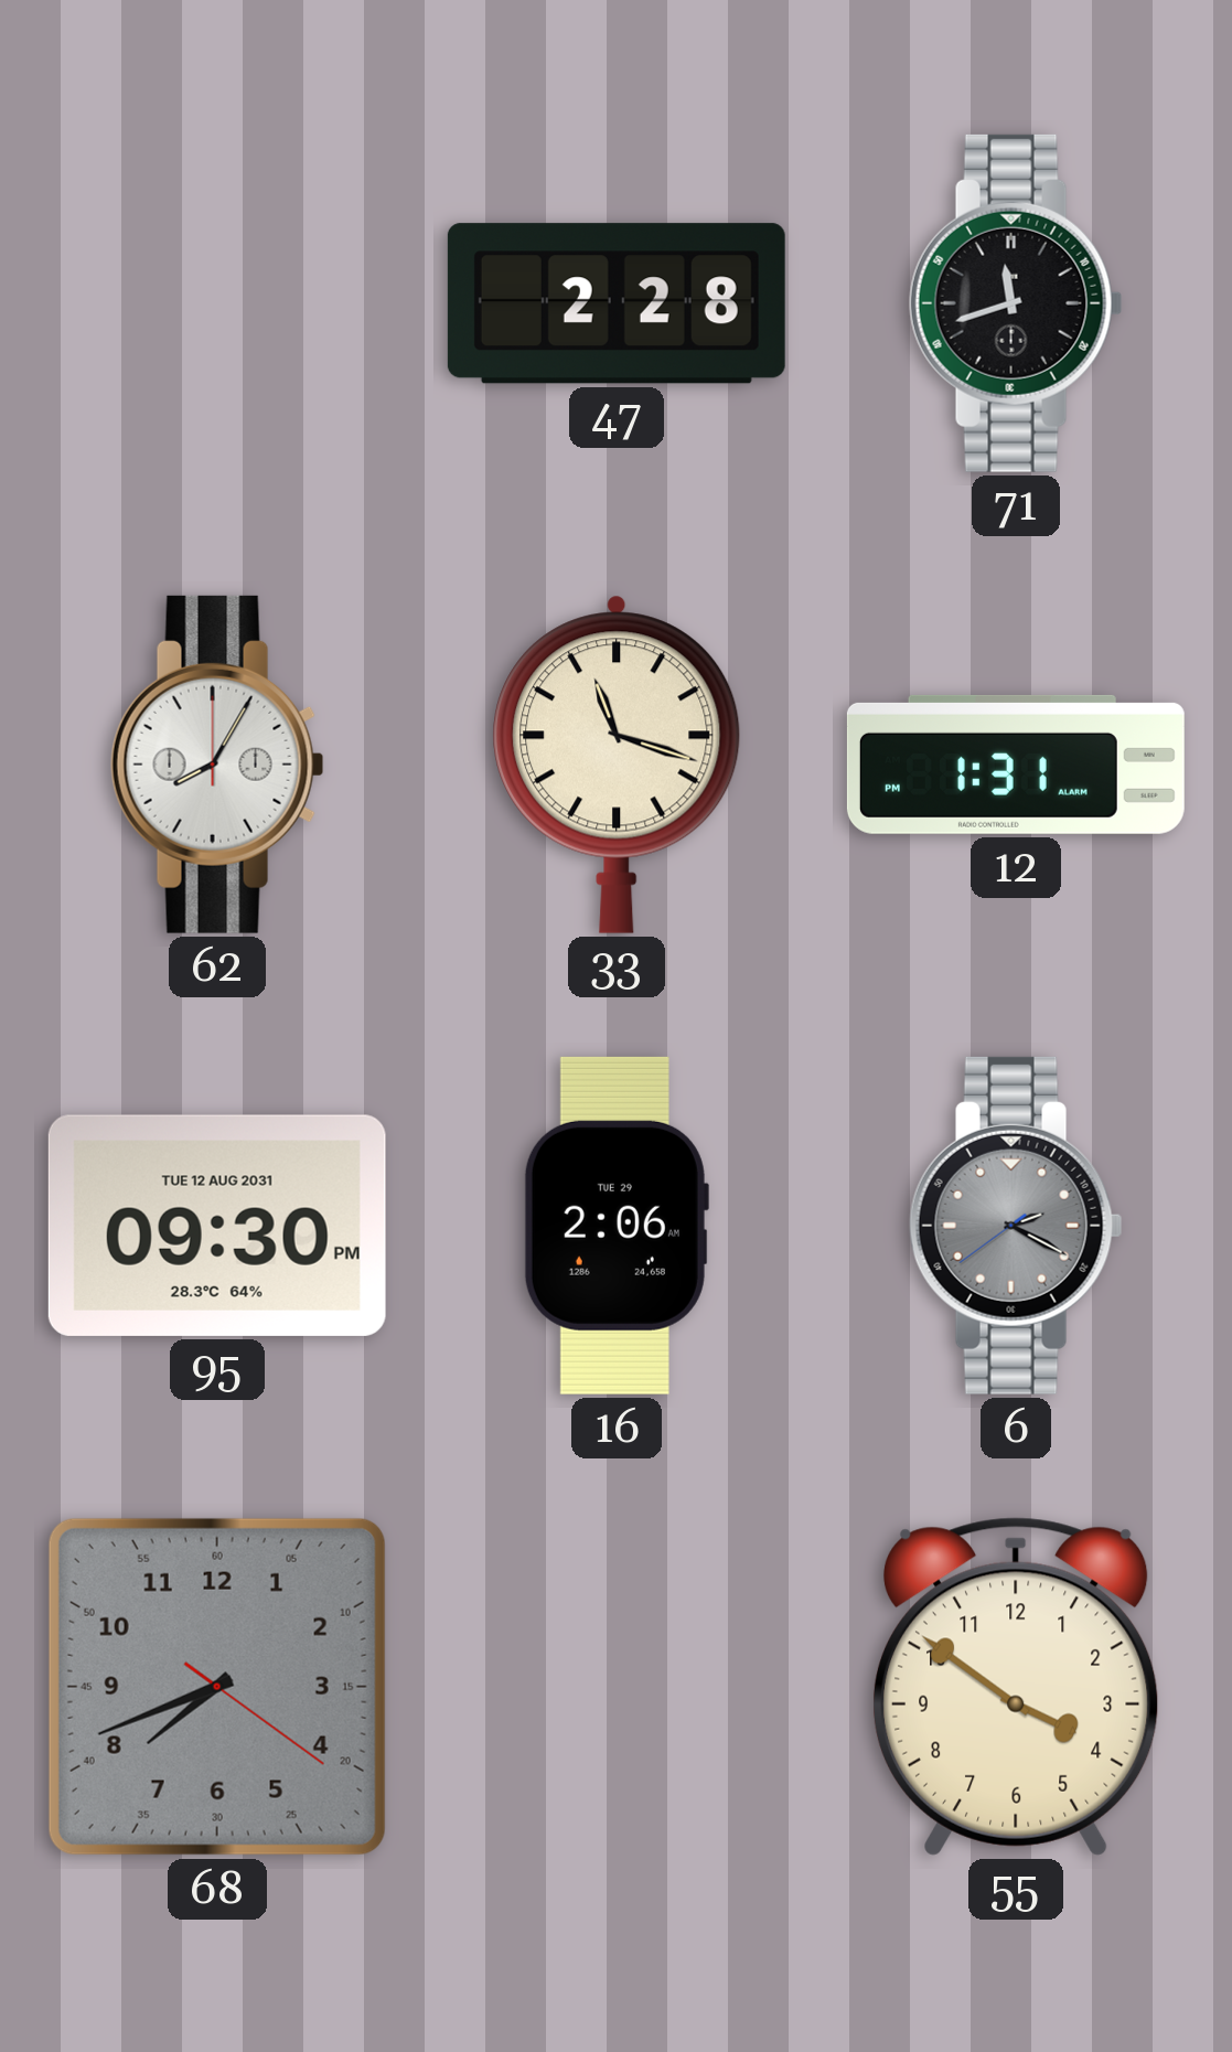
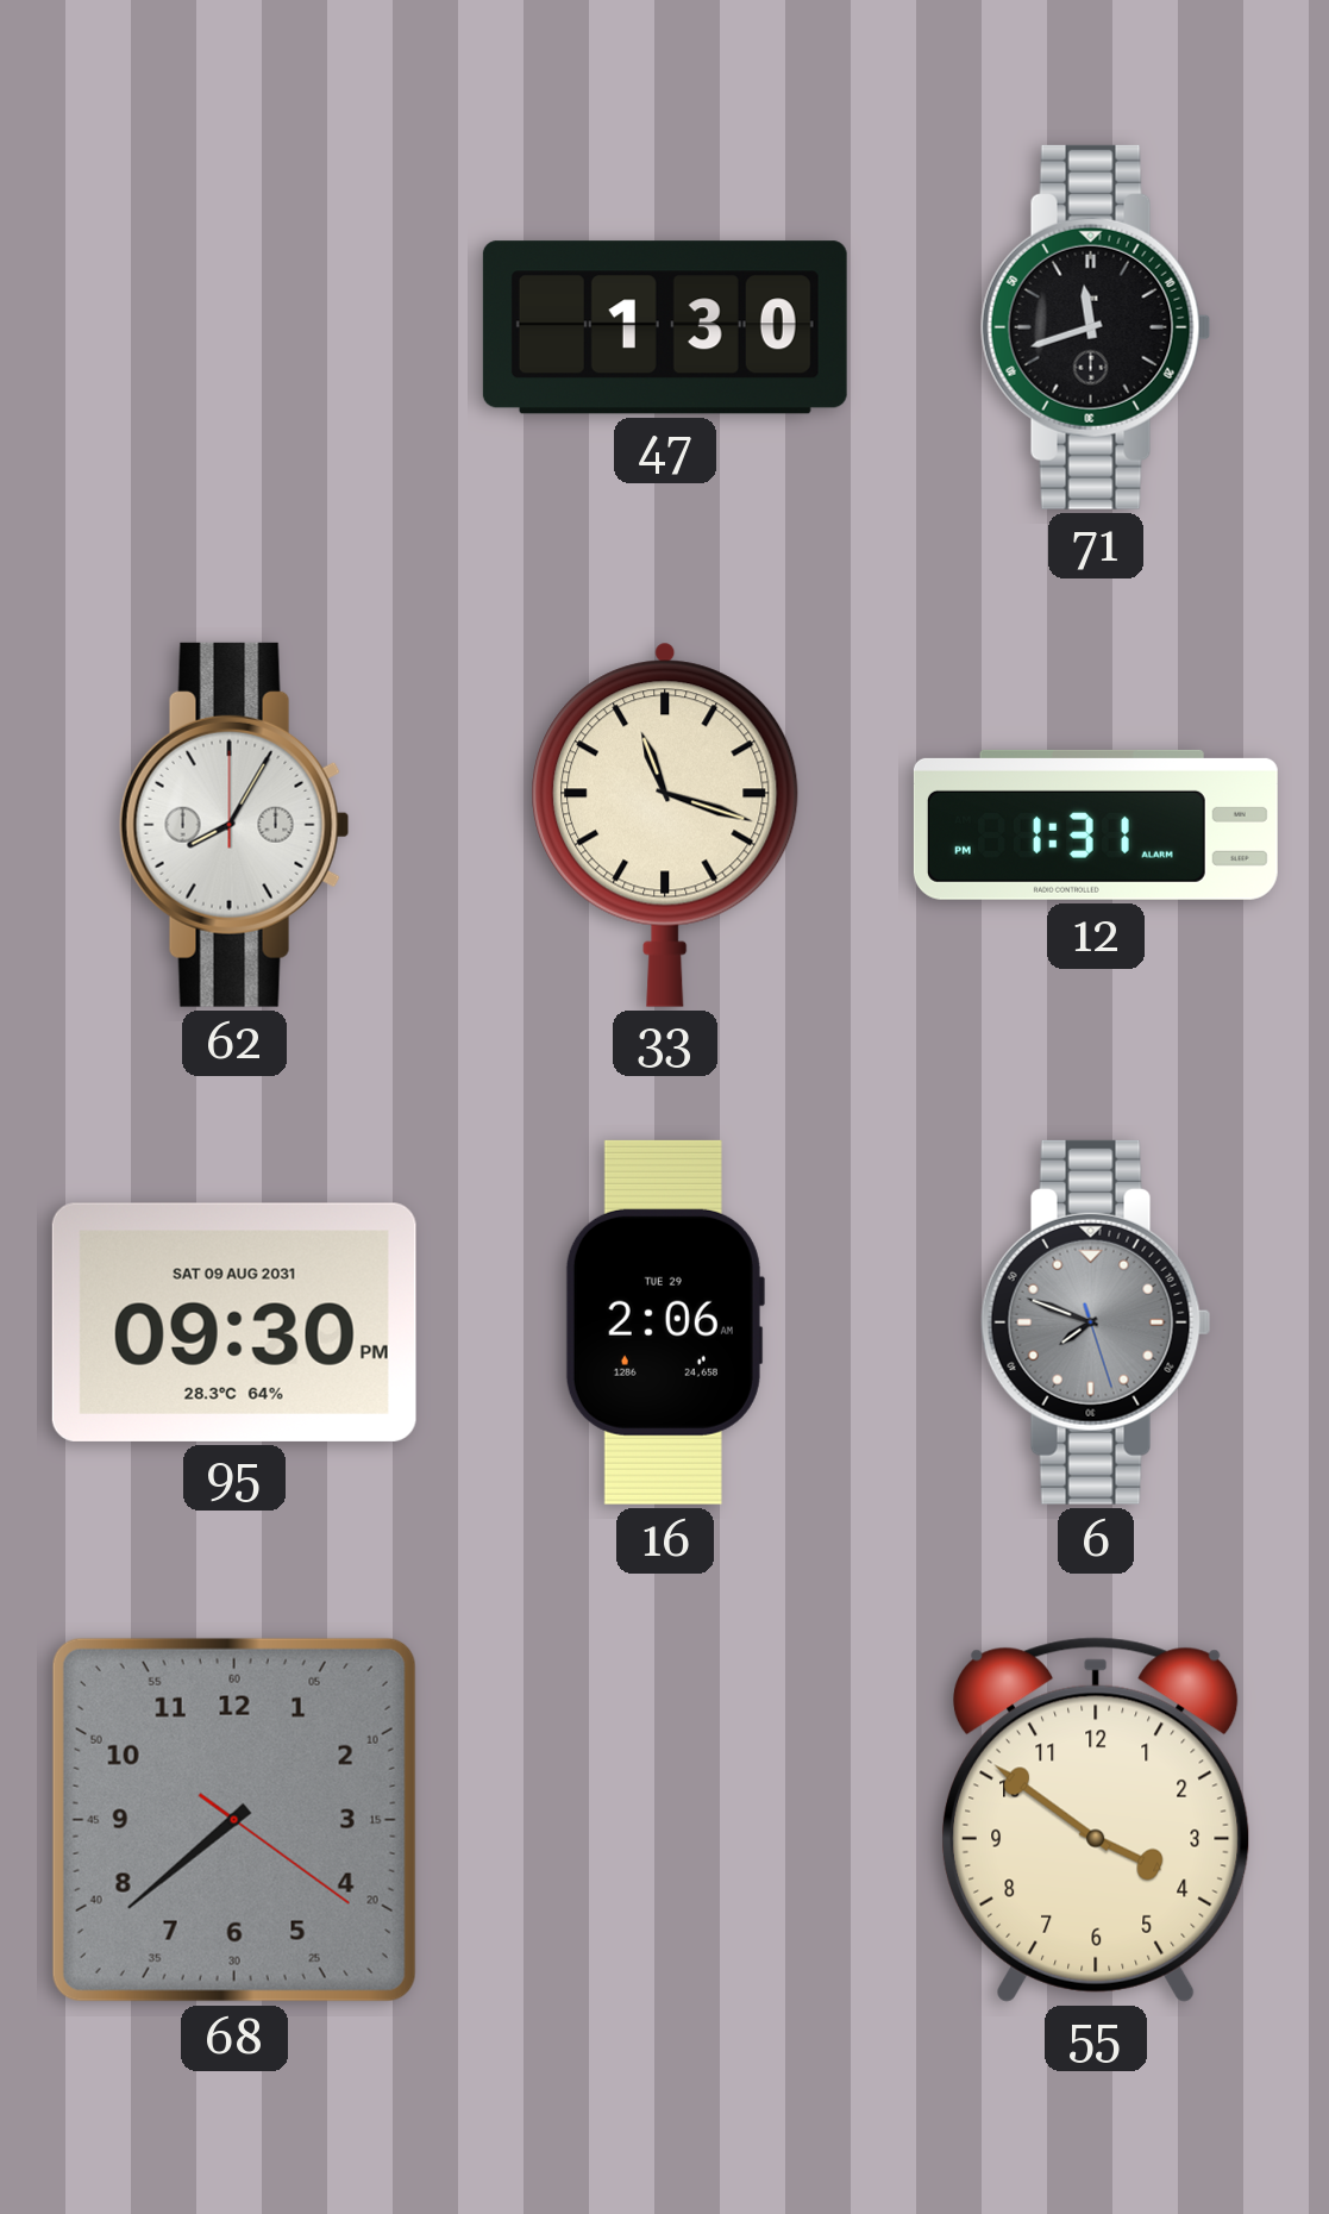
47: 2:28 -> 1:30
95 date: TUE 12 AUG 2031 -> SAT 09 AUG 2031
6: 2:19 -> 7:48
68: 7:41 -> 7:38
